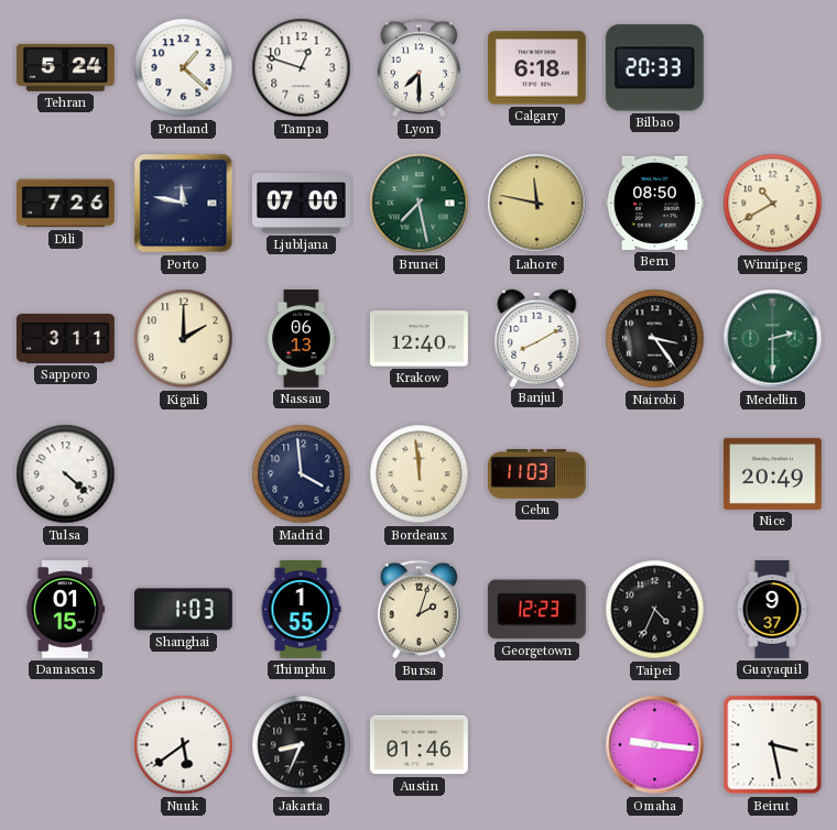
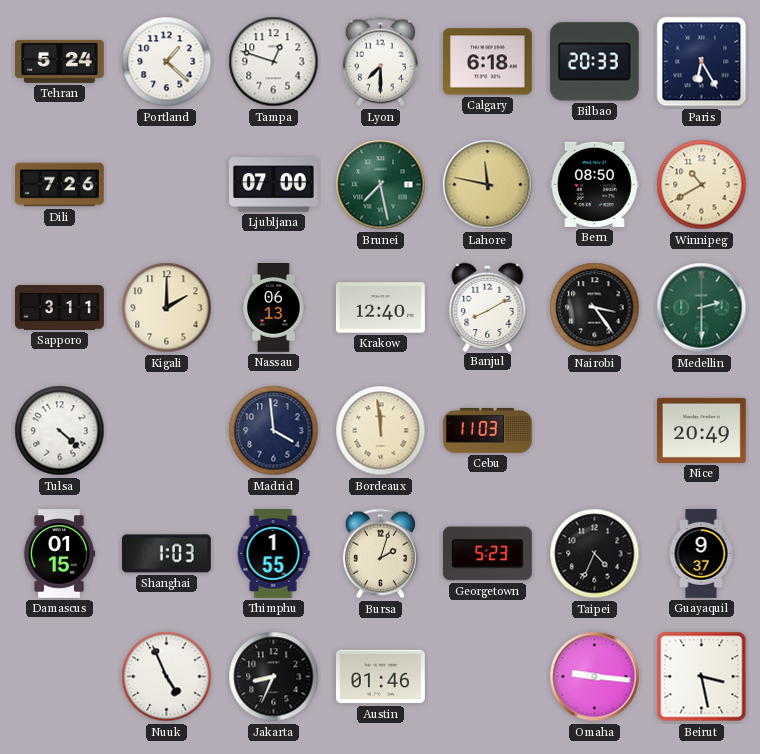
Paris: none -> 6:25
Porto: 11:47 -> none
Georgetown: 12:23 -> 5:23
Nuuk: 5:39 -> 4:56
